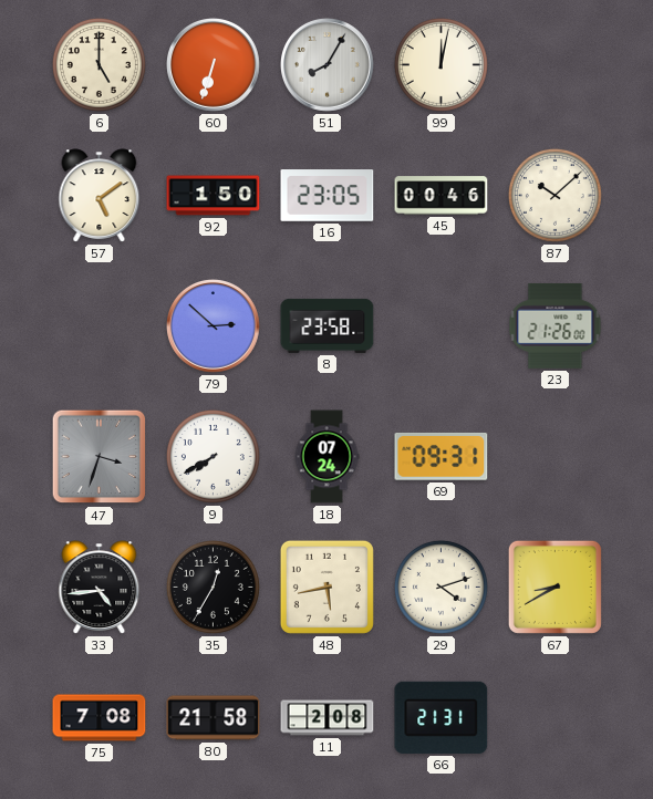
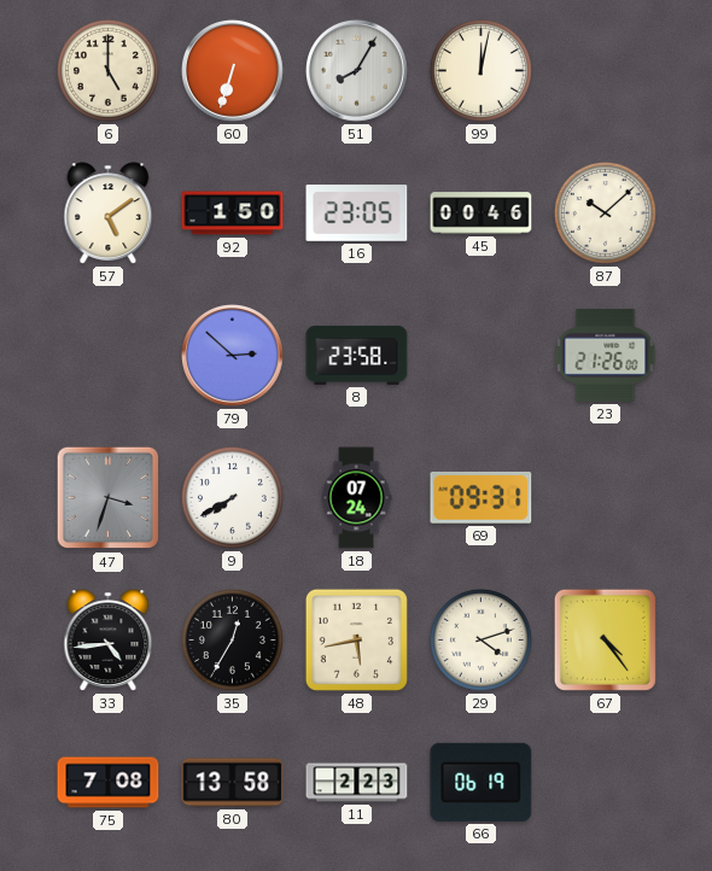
67: 8:40 -> 4:24
80: 21:58 -> 13:58
11: 2:08 -> 2:23
66: 21:31 -> 06:19
